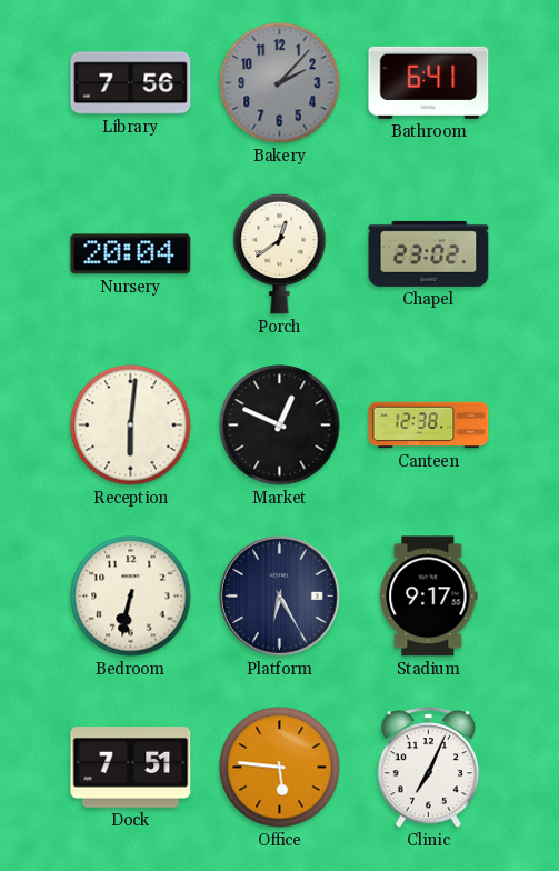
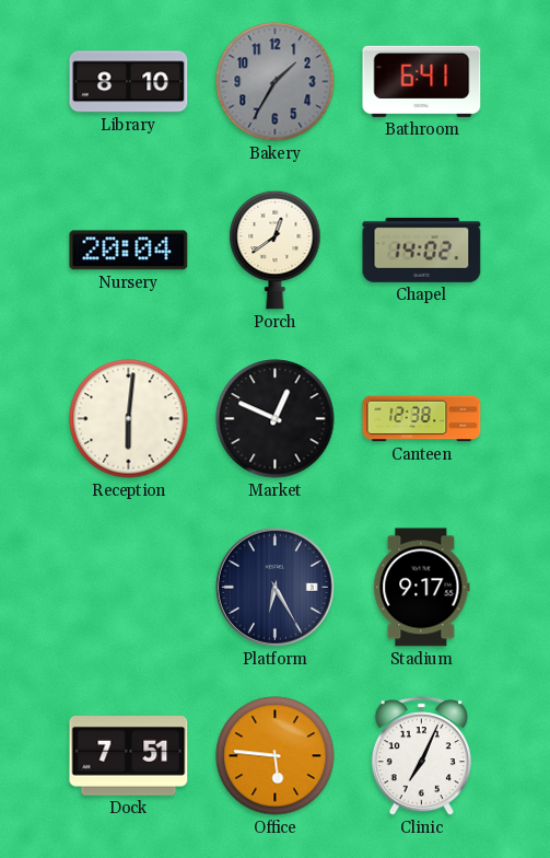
Library: 7:56 -> 8:10
Bakery: 2:07 -> 1:35
Chapel: 23:02 -> 14:02
Bedroom: 6:32 -> none
